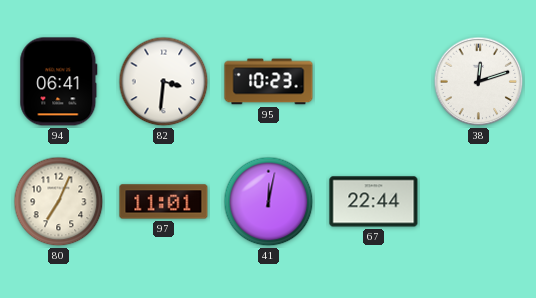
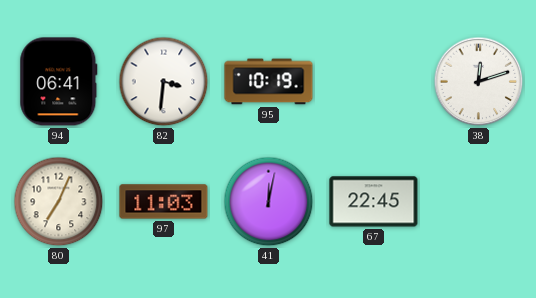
95: 10:23 -> 10:19
97: 11:01 -> 11:03
67: 22:44 -> 22:45
